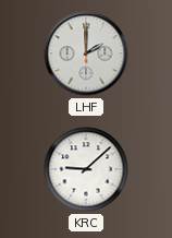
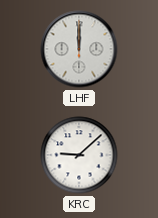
LHF: 2:00 -> 12:00
